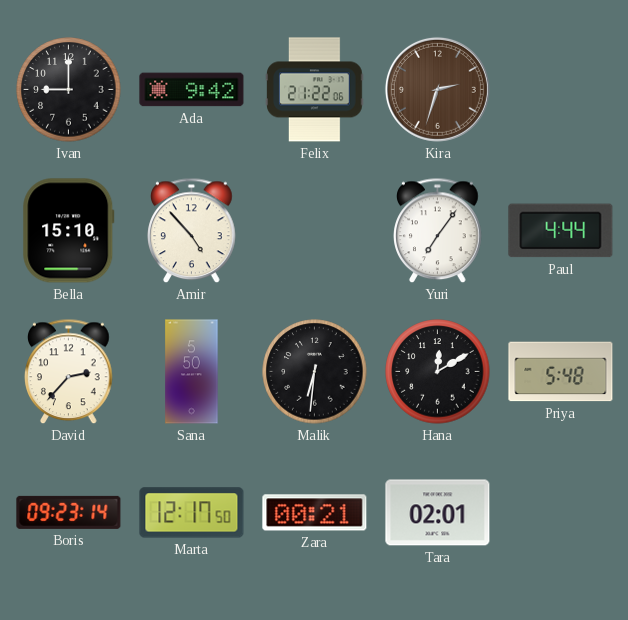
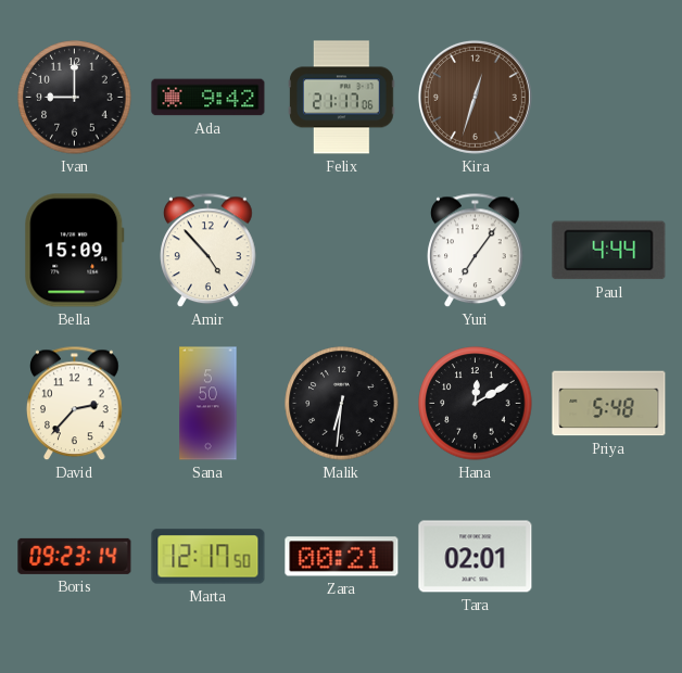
Felix: 21:22 -> 21:17
Kira: 2:33 -> 12:33
Bella: 15:10 -> 15:09
